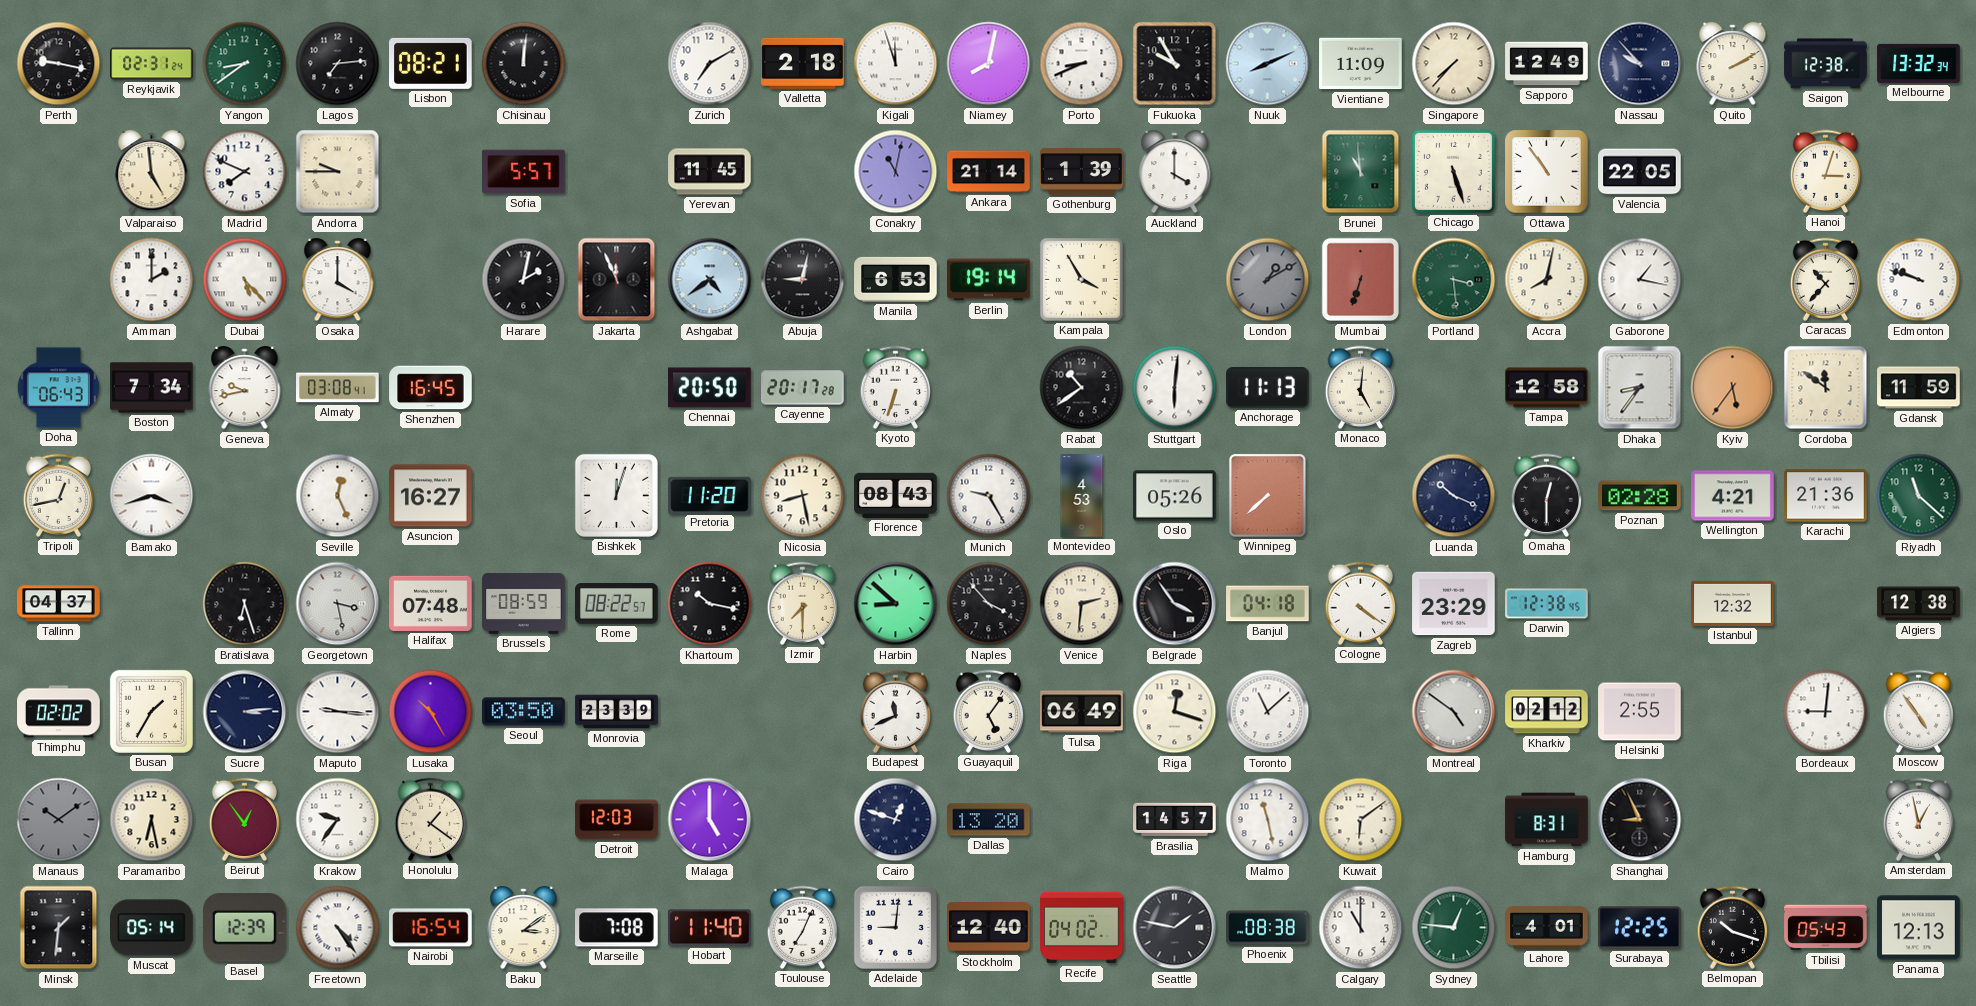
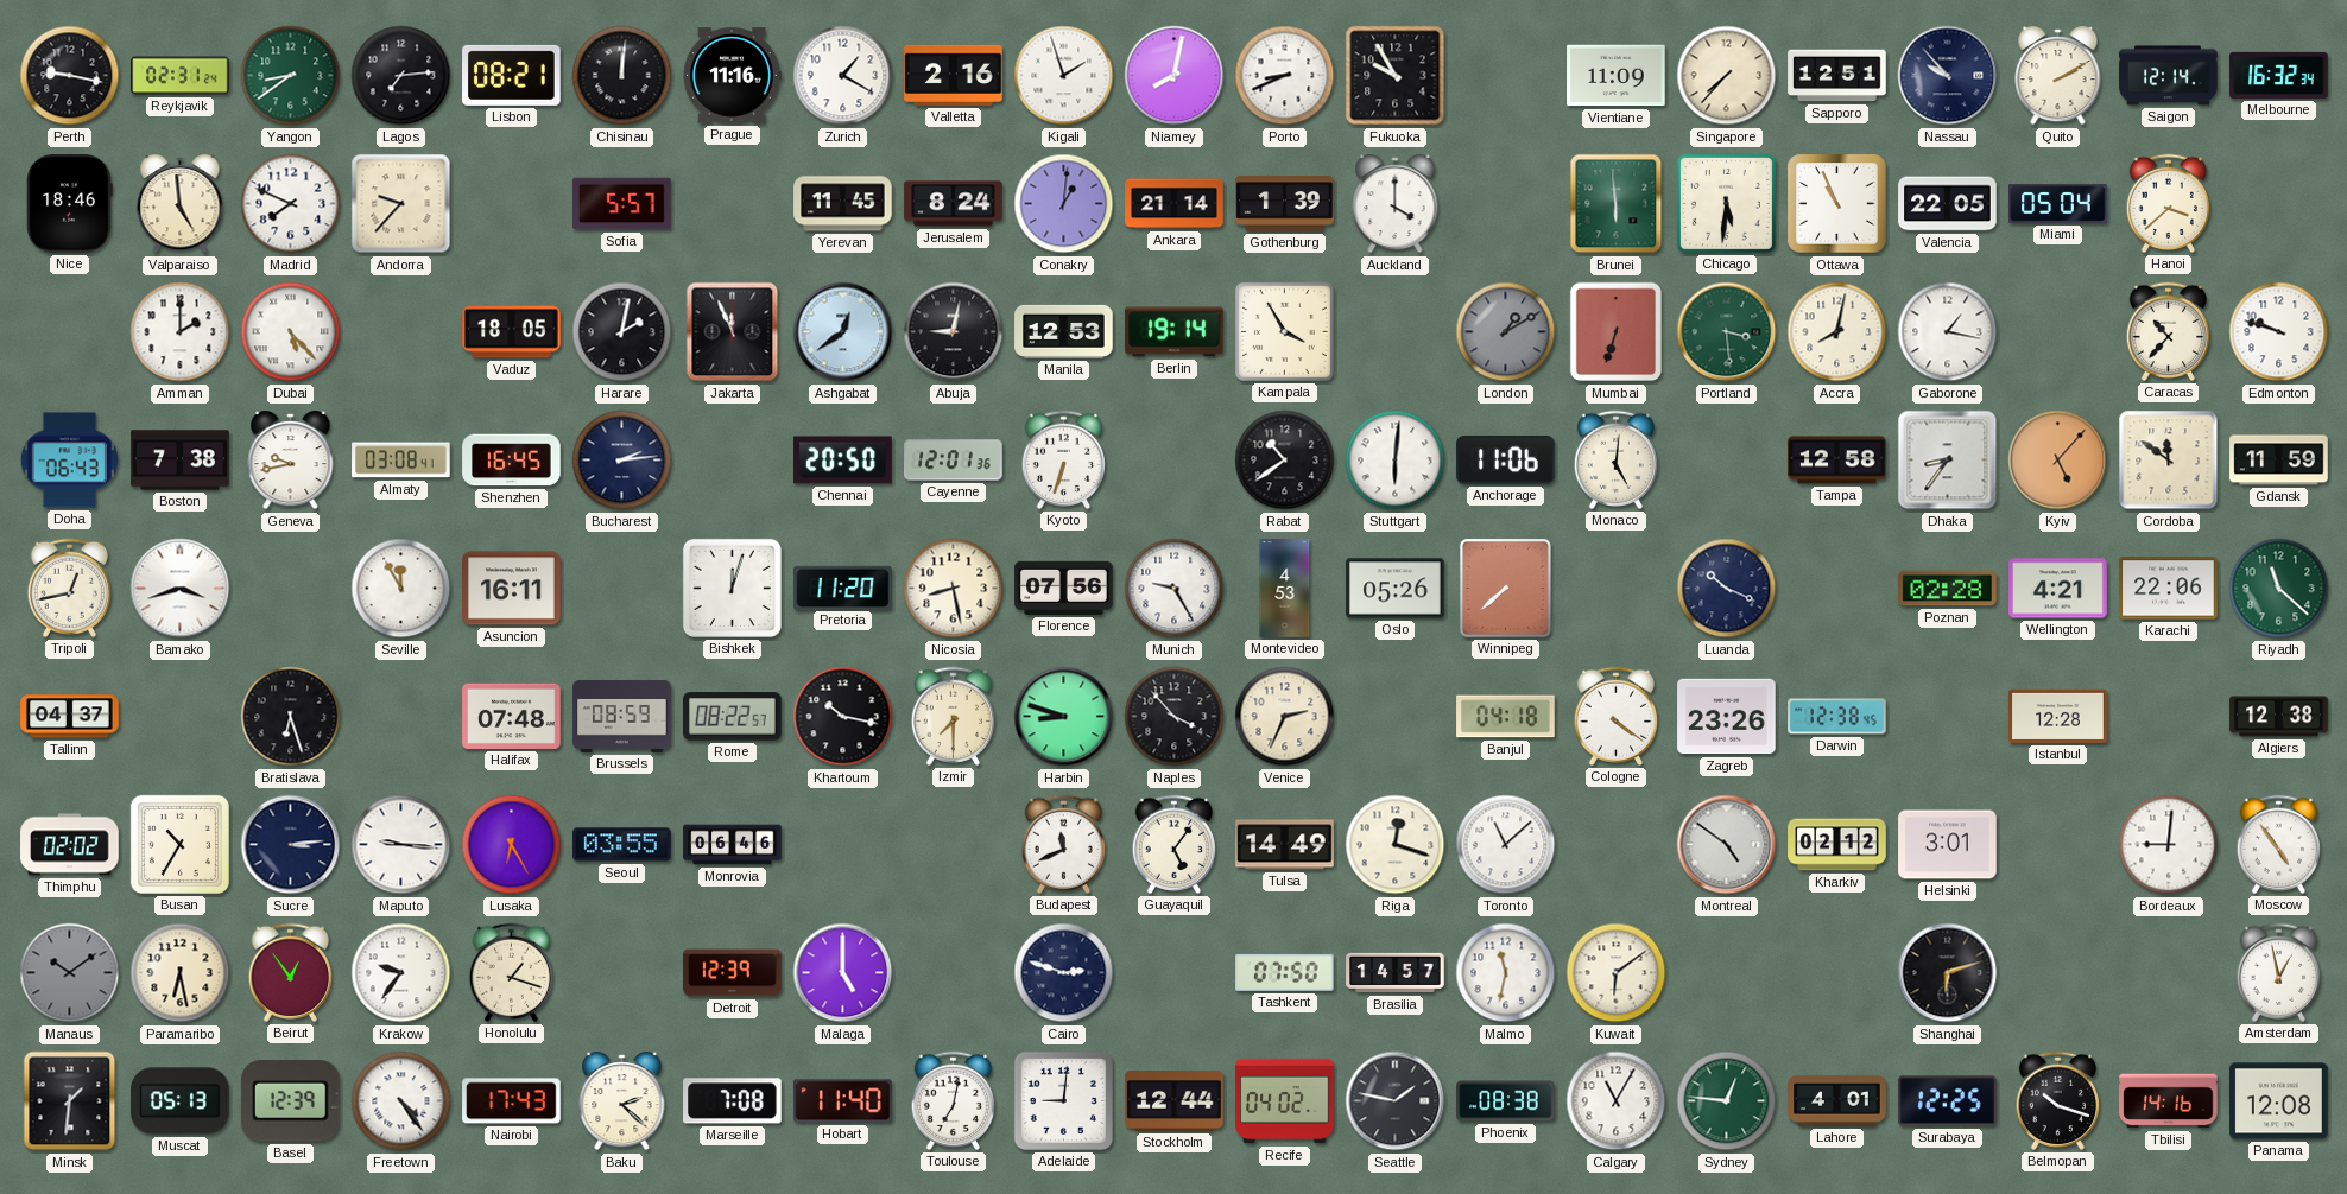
Prague: none -> 11:16
Zurich: 7:10 -> 1:20
Valletta: 2:18 -> 2:16
Kigali: 11:57 -> 1:57
Nuuk: 8:11 -> none
Sapporo: 12:49 -> 12:51
Saigon: 12:38 -> 12:14
Melbourne: 13:32 -> 16:32
Nice: none -> 18:46
Andorra: 9:45 -> 9:37
Jerusalem: none -> 8:24
Conakry: 11:02 -> 1:01
Brunei: 10:59 -> 5:59
Chicago: 5:27 -> 5:31
Ottawa: 10:54 -> 10:56
Miami: none -> 05:04
Hanoi: 3:03 -> 3:38
Osaka: 4:00 -> none
Vaduz: none -> 18:05
Ashgabat: 4:39 -> 12:39
Manila: 6:53 -> 12:53
Boston: 7:34 -> 7:38
Bucharest: none -> 2:14
Cayenne: 20:17 -> 12:01
Anchorage: 11:13 -> 11:06
Kyiv: 5:36 -> 5:07
Seville: 12:26 -> 11:55
Asuncion: 16:27 -> 16:11
Florence: 08:43 -> 07:56
Omaha: 12:30 -> none
Karachi: 21:36 -> 22:06
Georgetown: 3:28 -> none
Harbin: 8:52 -> 8:48
Venice: 2:31 -> 2:34
Belgrade: 3:54 -> none
Zagreb: 23:29 -> 23:26
Istanbul: 12:32 -> 12:28
Busan: 1:35 -> 10:35
Lusaka: 10:25 -> 6:25
Seoul: 03:50 -> 03:55
Monrovia: 23:39 -> 06:46
Tulsa: 06:49 -> 14:49
Helsinki: 2:55 -> 3:01
Honolulu: 1:21 -> 1:18
Detroit: 12:03 -> 12:39
Cairo: 12:48 -> 2:48
Dallas: 13:20 -> none
Tashkent: none -> 07:50
Malmo: 11:28 -> 11:32
Hamburg: 8:31 -> none
Shanghai: 8:56 -> 6:12
Muscat: 05:14 -> 05:13
Nairobi: 16:54 -> 17:43
Baku: 3:09 -> 2:22
Toulouse: 7:04 -> 7:02
Stockholm: 12:40 -> 12:44
Calgary: 11:00 -> 11:05
Tbilisi: 05:43 -> 14:16
Panama: 12:13 -> 12:08
